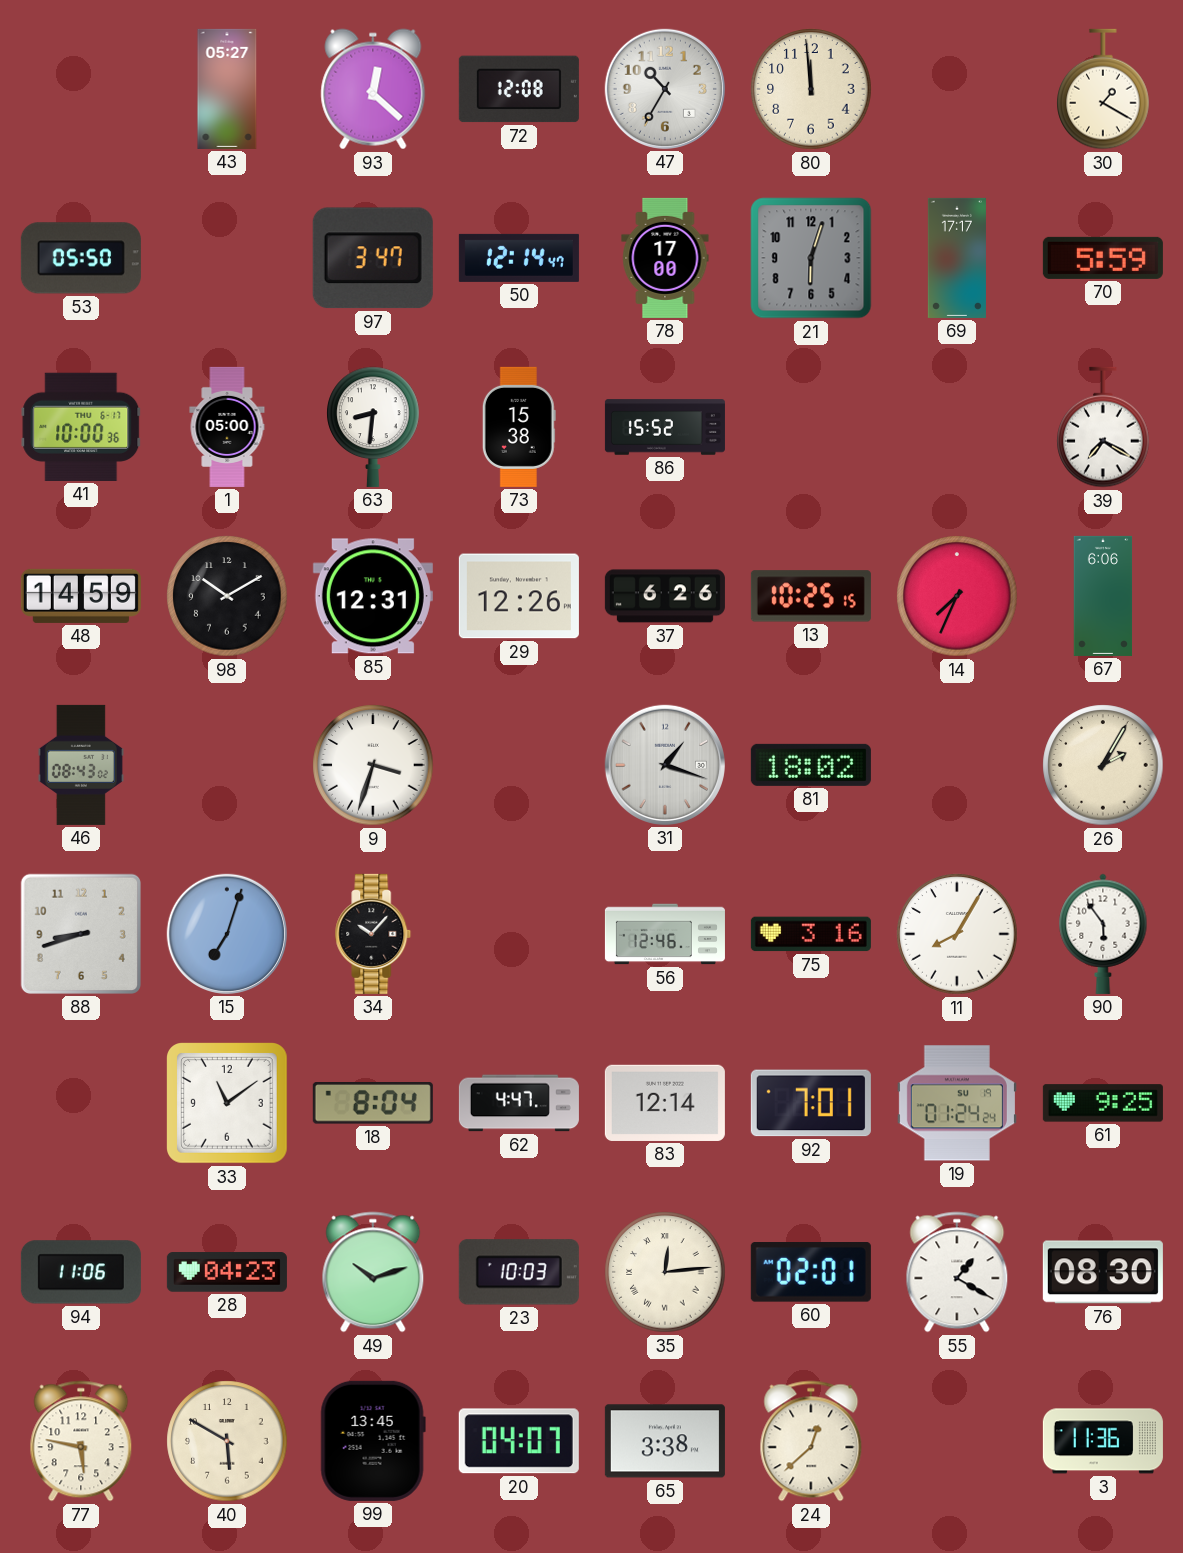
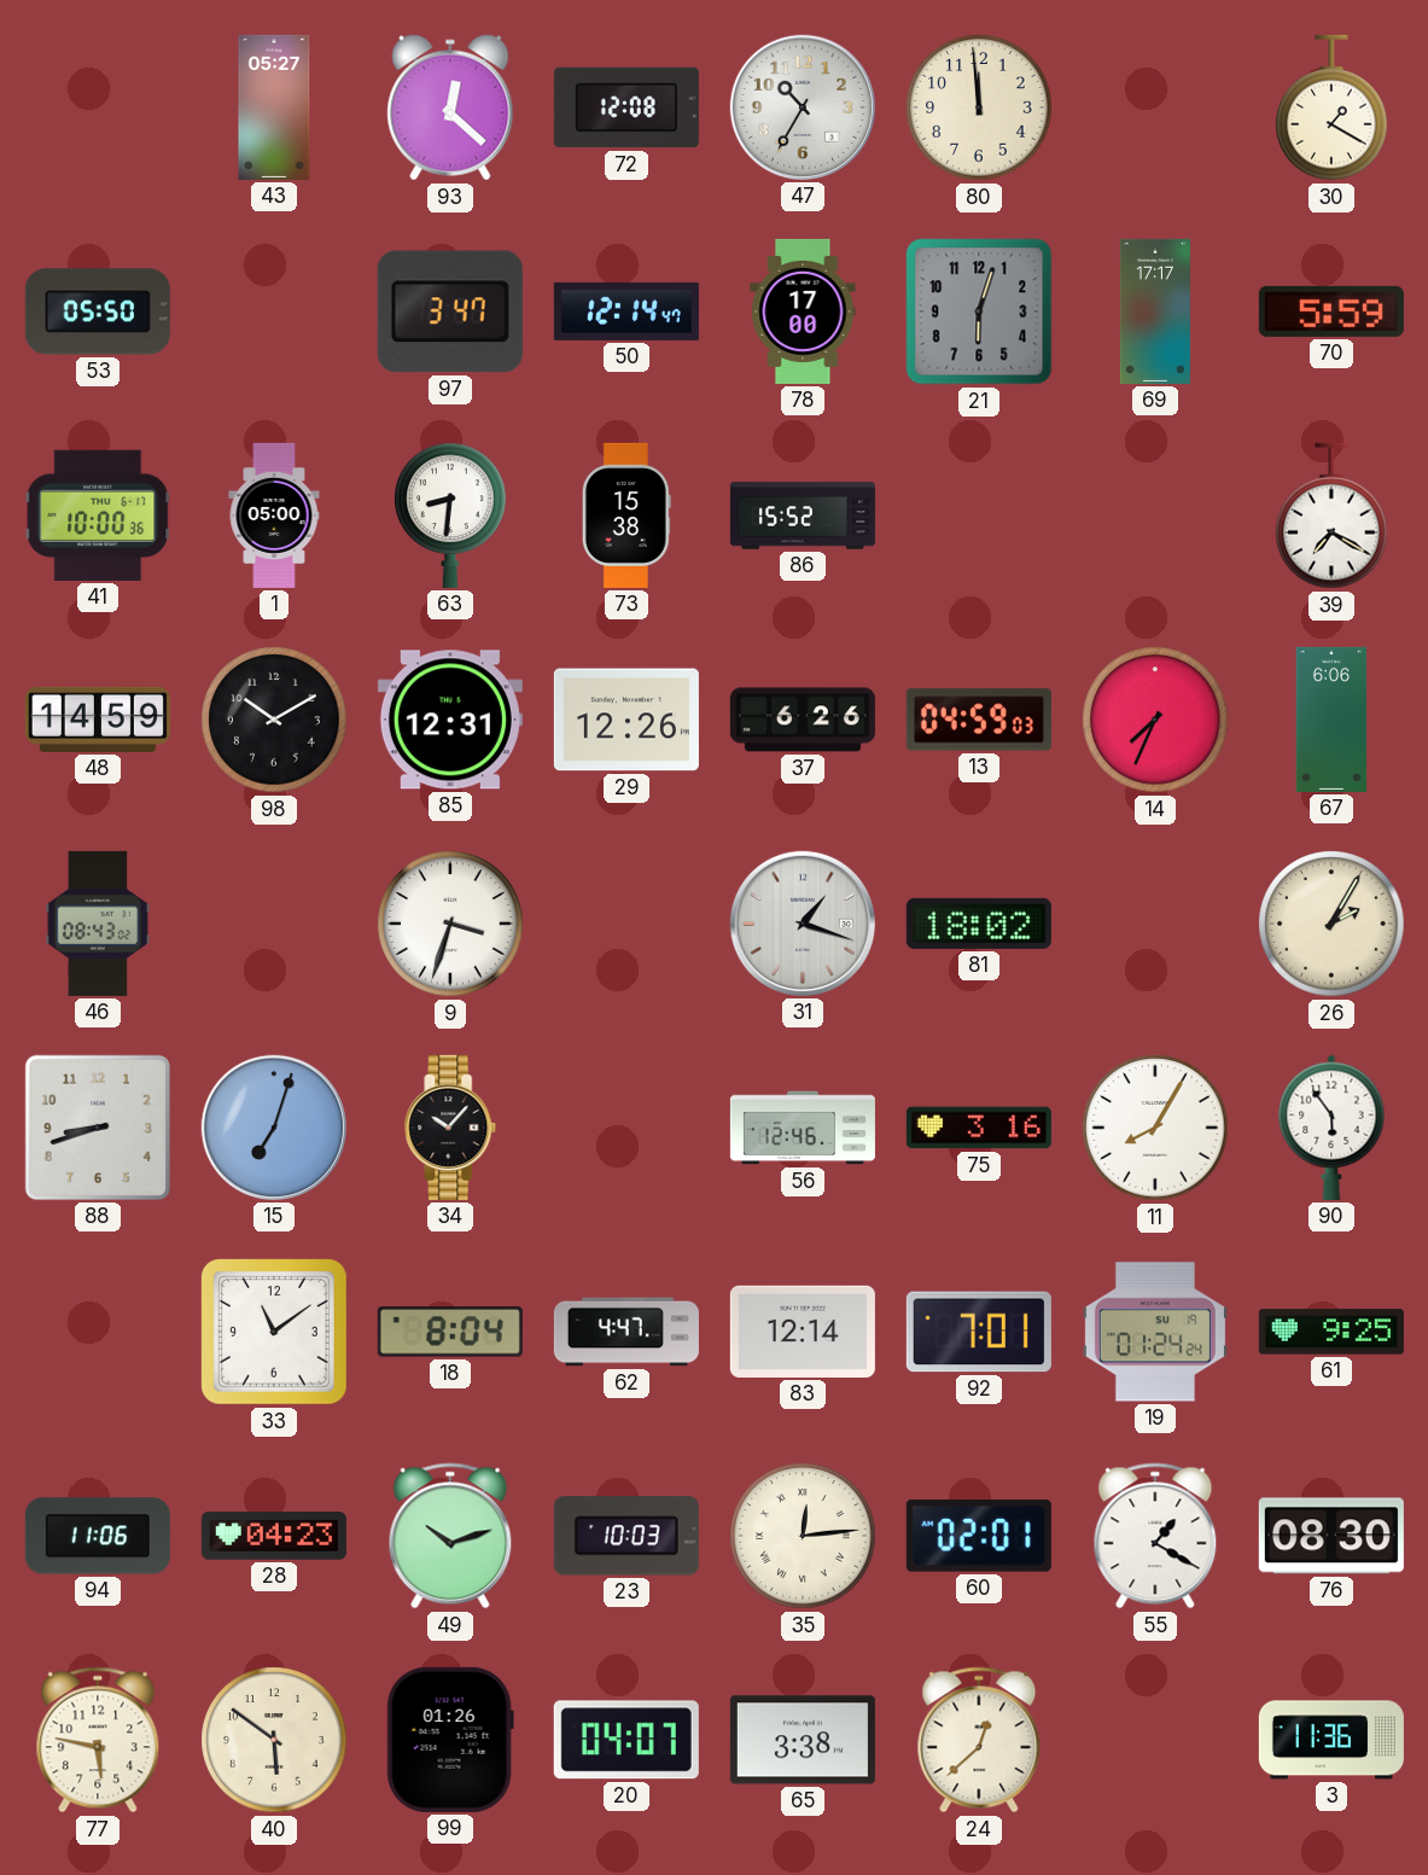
13: 10:25 -> 04:59
40: 5:50 -> 5:51
99: 13:45 -> 01:26
